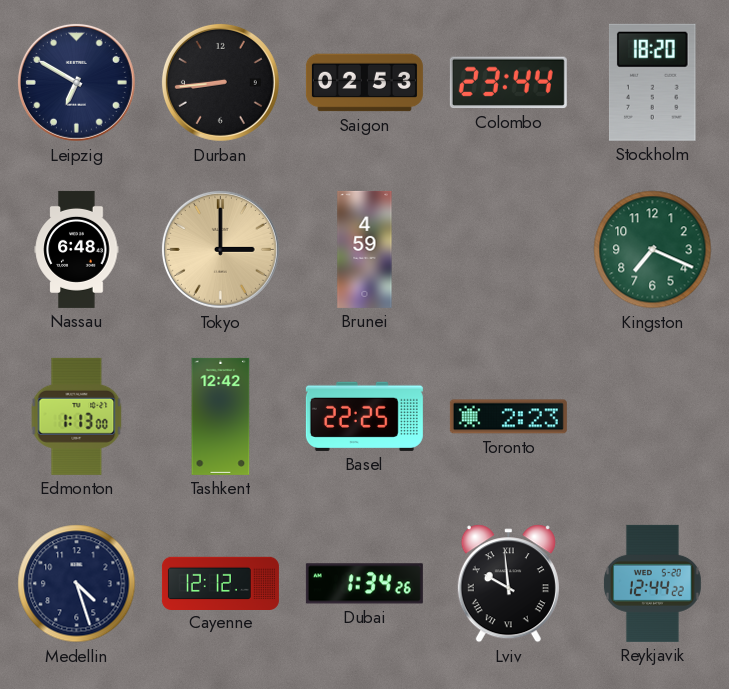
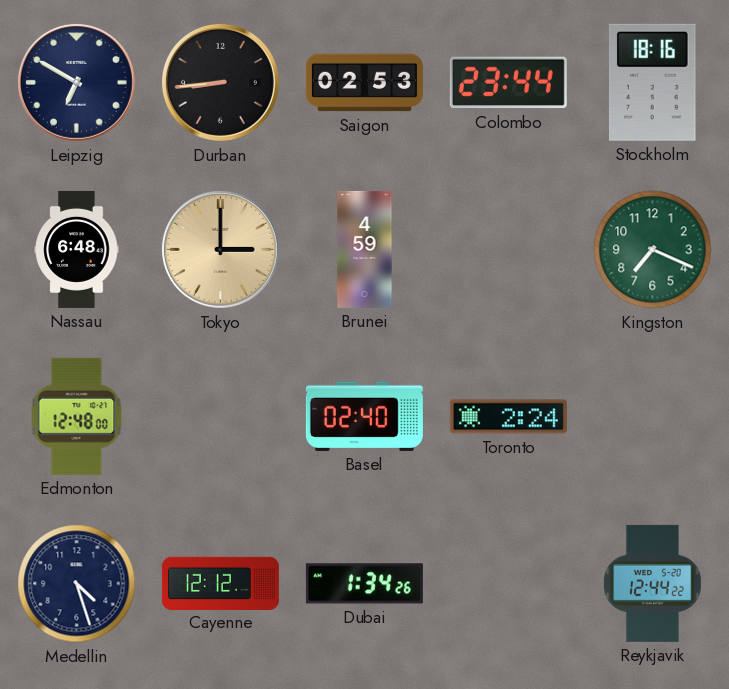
Stockholm: 18:20 -> 18:16
Edmonton: 1:13 -> 12:48
Tashkent: 12:42 -> none
Basel: 22:25 -> 02:40
Toronto: 2:23 -> 2:24
Lviv: 9:59 -> none
